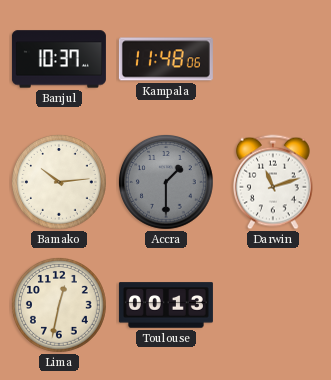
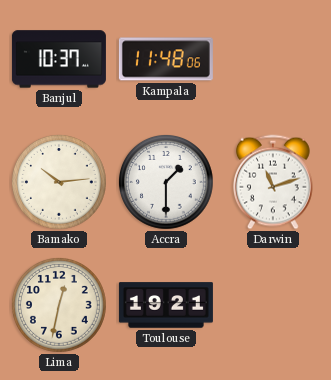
Accra dial: grey -> white
Toulouse: 00:13 -> 19:21
